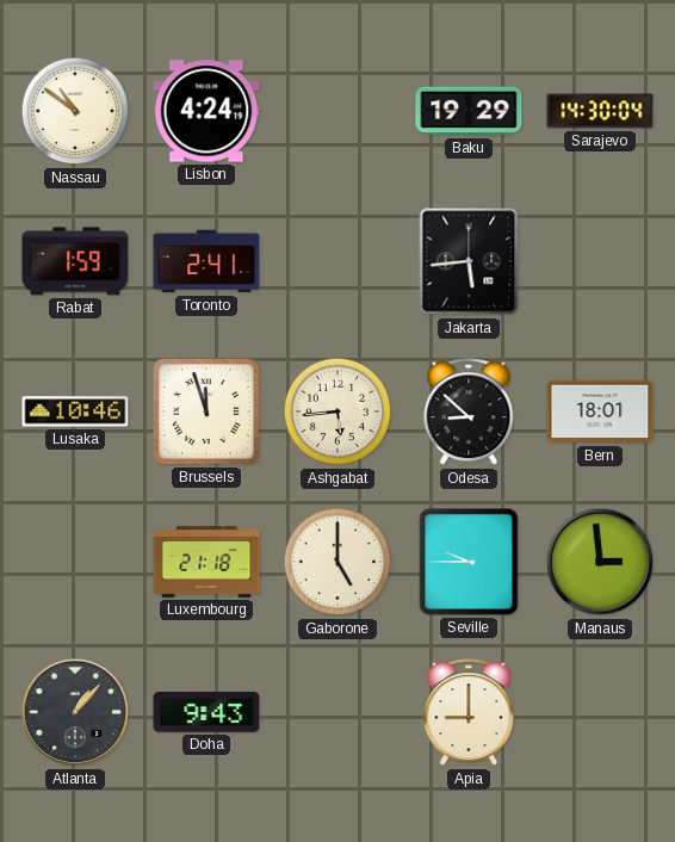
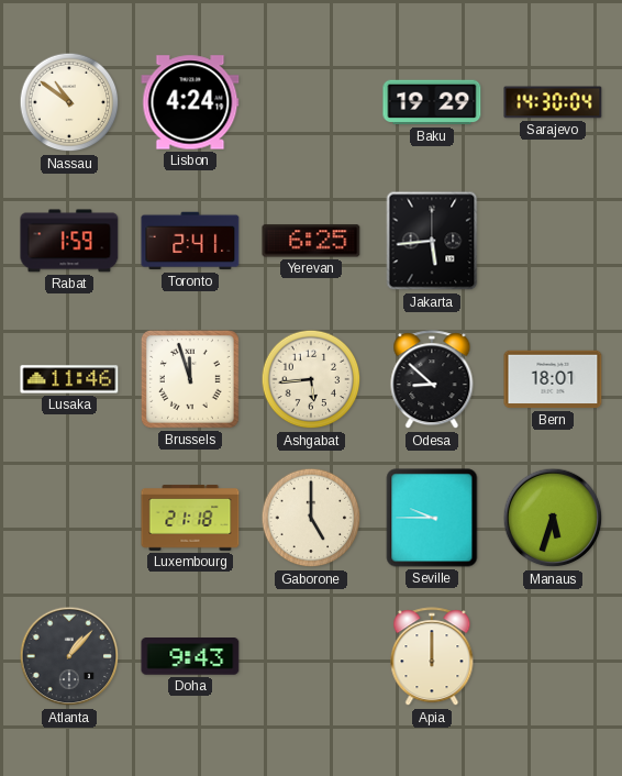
Yerevan: none -> 6:25
Lusaka: 10:46 -> 11:46
Manaus: 2:59 -> 5:33
Apia: 9:00 -> 12:00
